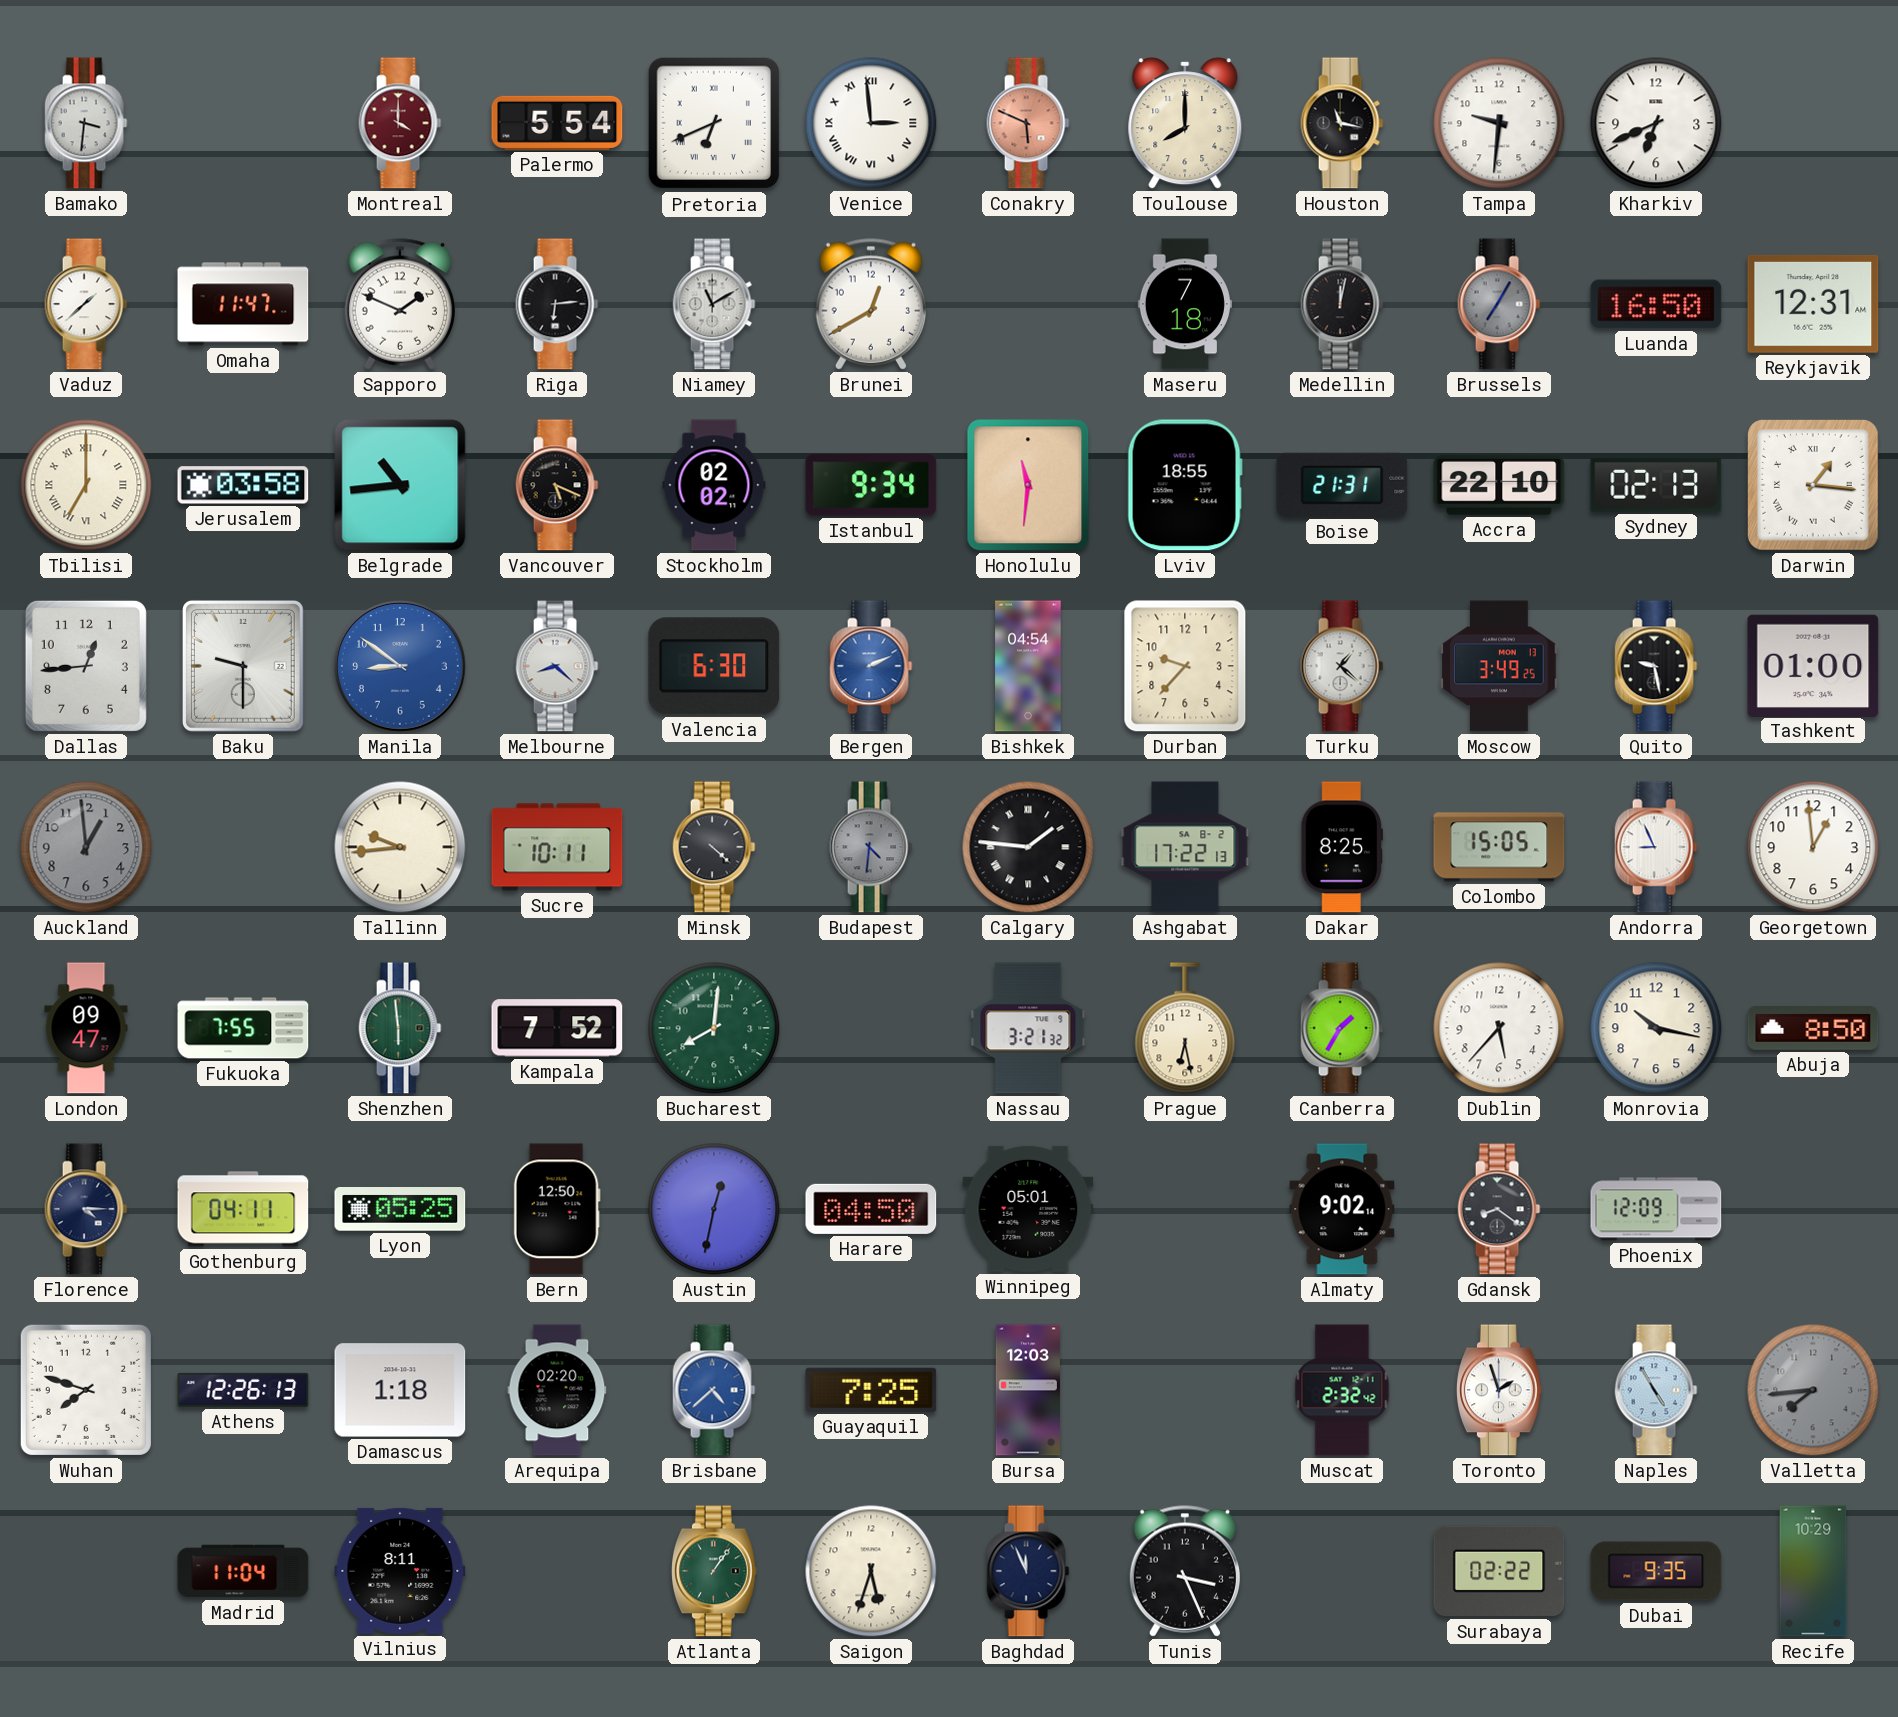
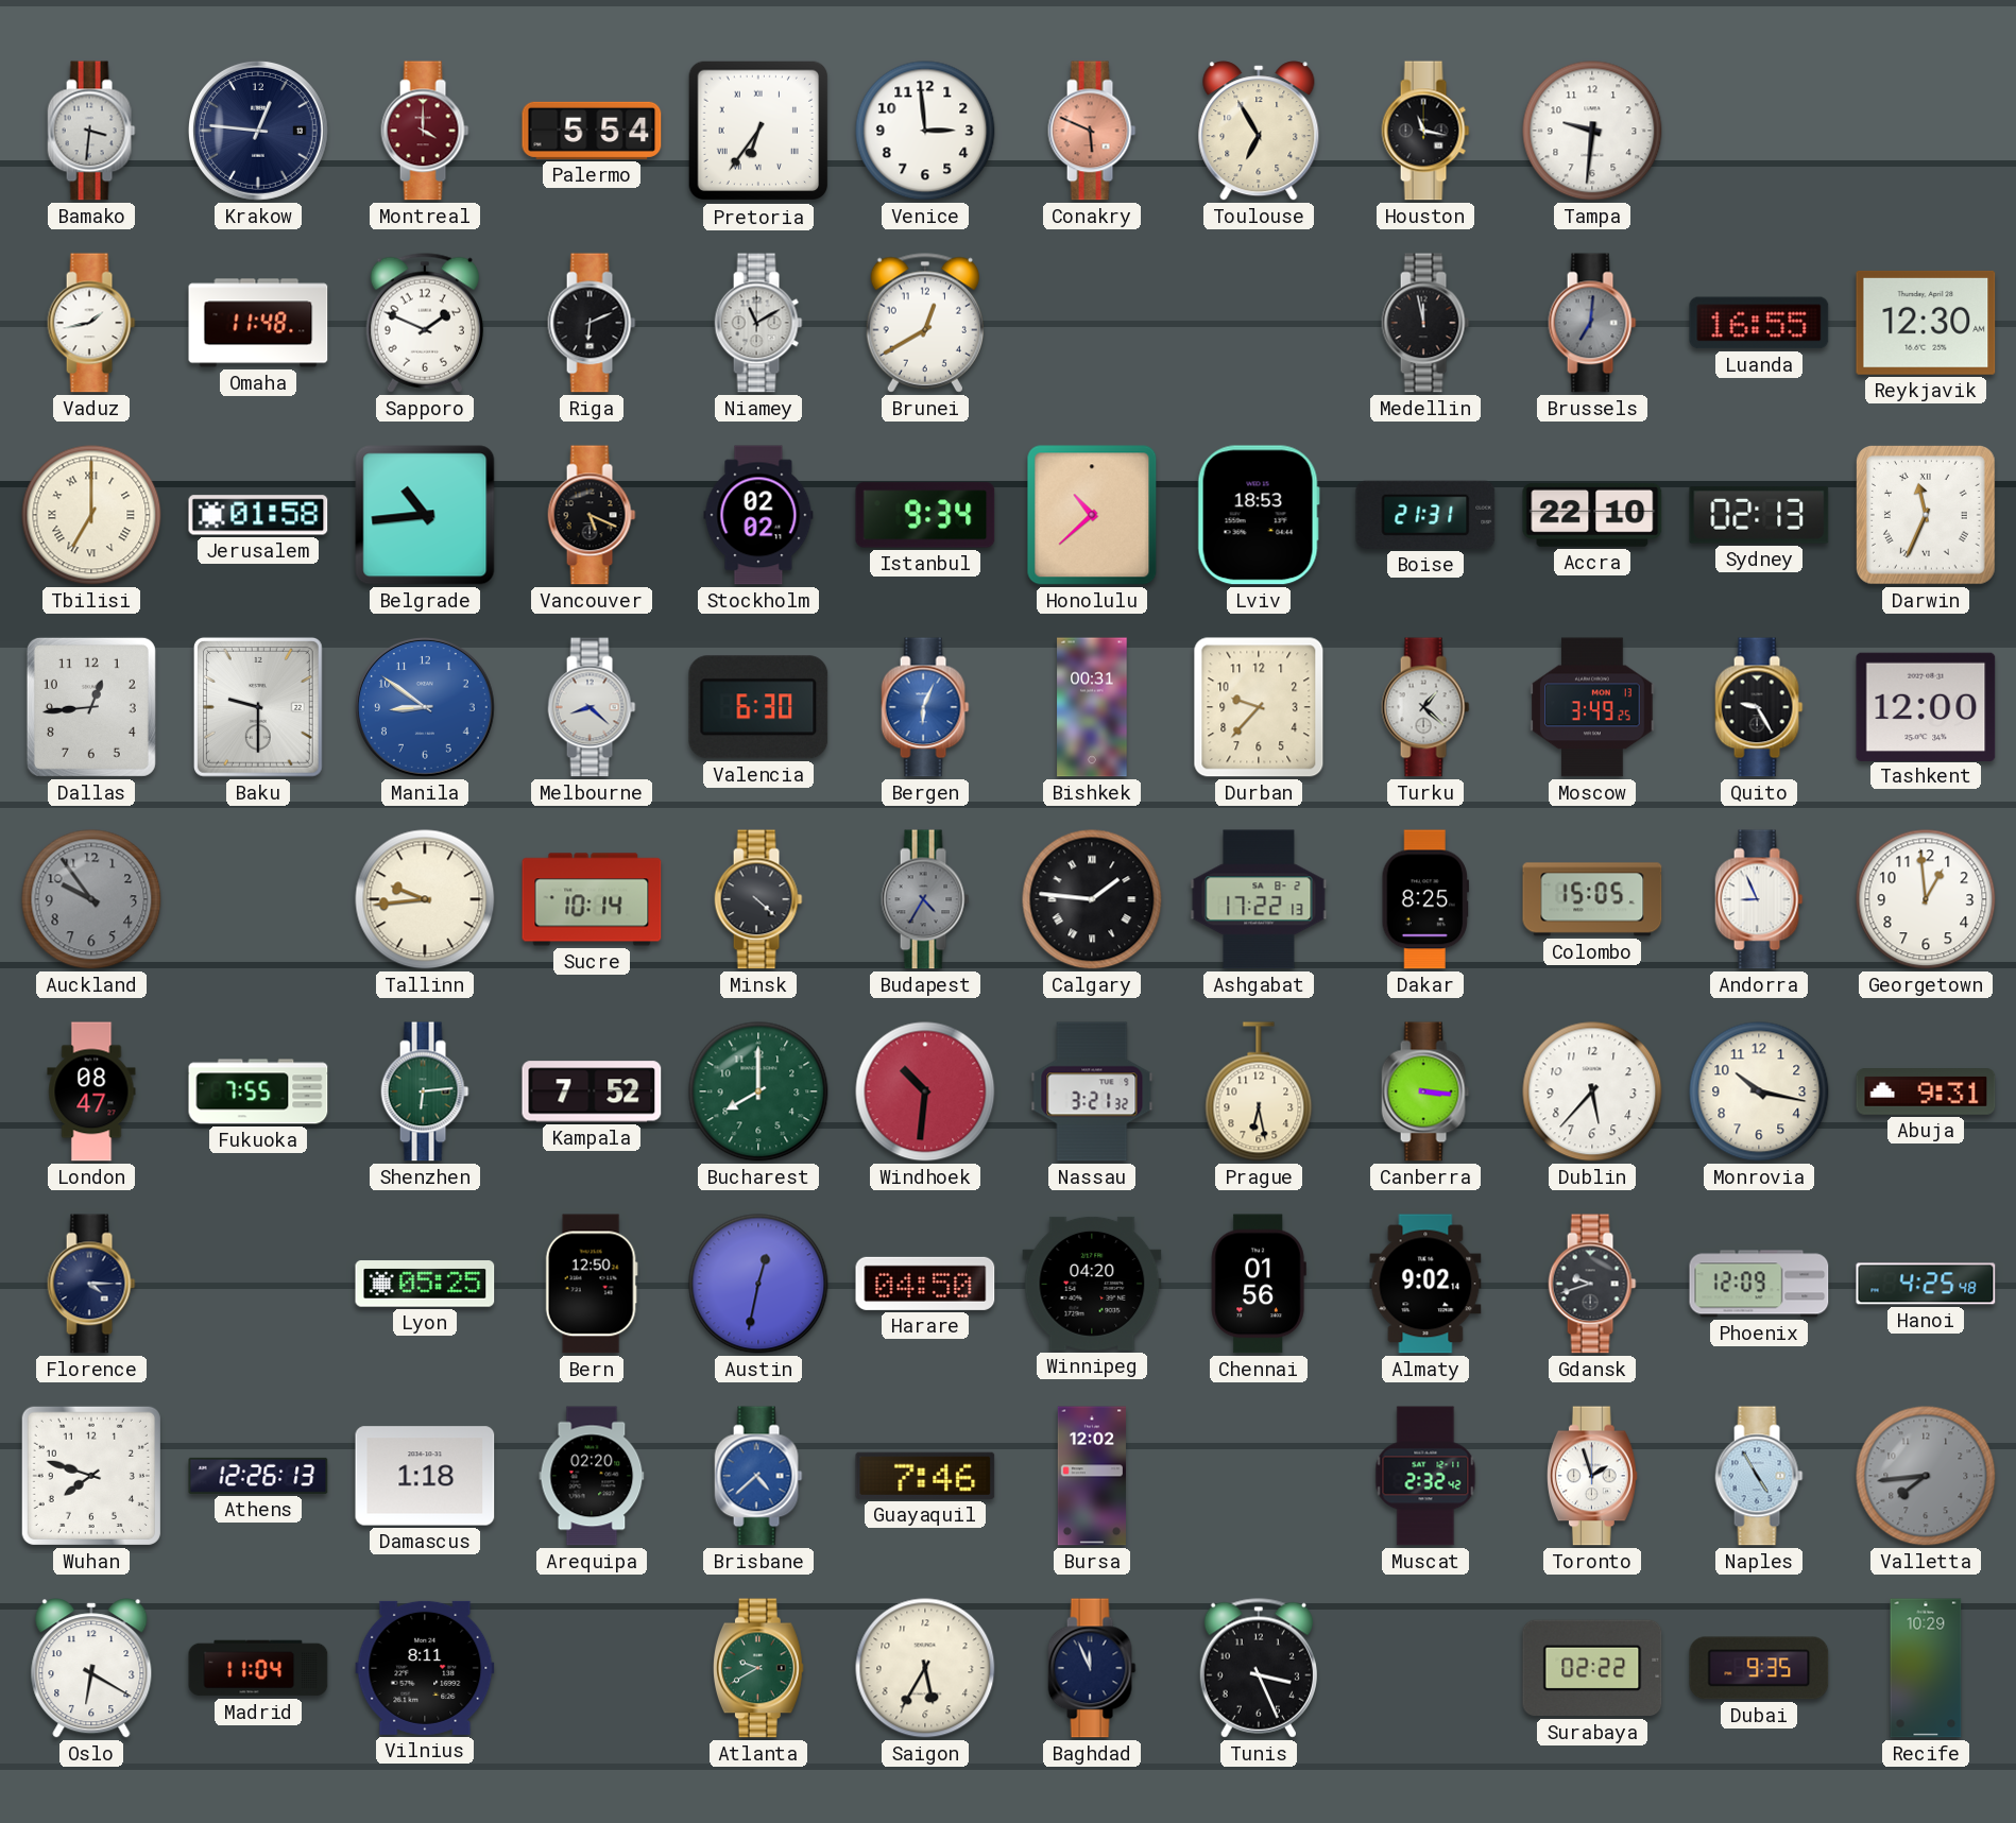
Krakow: none -> 12:46
Pretoria: 6:41 -> 6:36
Venice numerals: Roman -> Arabic
Toulouse: 8:00 -> 6:55
Kharkiv: 6:41 -> none
Vaduz: 1:38 -> 1:43
Omaha: 11:47 -> 11:48
Riga: 6:14 -> 6:11
Maseru: 7:18 -> none
Medellin: 12:02 -> 11:58
Brussels: 7:05 -> 7:01
Luanda: 16:50 -> 16:55
Reykjavik: 12:31 -> 12:30
Jerusalem: 03:58 -> 01:58
Honolulu: 11:31 -> 10:38
Lviv: 18:55 -> 18:53
Darwin: 1:16 -> 11:34
Bergen: 2:11 -> 6:04
Bishkek: 04:54 -> 00:31
Quito: 9:28 -> 9:25
Tashkent: 01:00 -> 12:00
Auckland: 12:59 -> 9:54
Sucre: 10:11 -> 10:14
Budapest: 4:31 -> 4:35
London: 09:47 -> 08:47
Shenzhen: 5:59 -> 6:14
Bucharest: 8:01 -> 8:00
Windhoek: none -> 10:31
Canberra: 1:35 -> 3:16
Abuja: 8:50 -> 9:31
Gothenburg: 04:11 -> none
Winnipeg: 05:01 -> 04:20
Chennai: none -> 01:56
Gdansk: 8:21 -> 9:42
Hanoi: none -> 4:25
Guayaquil: 7:25 -> 7:46
Bursa: 12:03 -> 12:02
Oslo: none -> 6:20
Atlanta: 1:06 -> 9:40
Saigon: 5:33 -> 5:35
